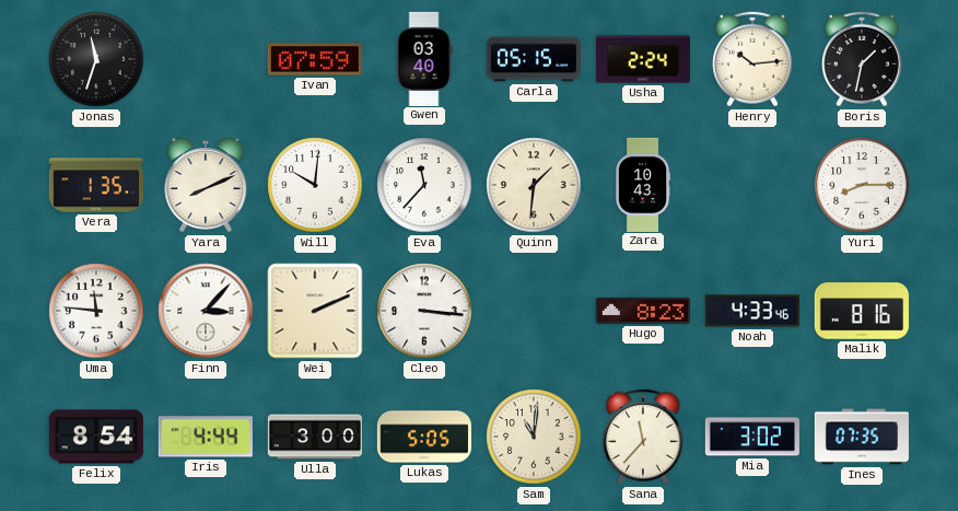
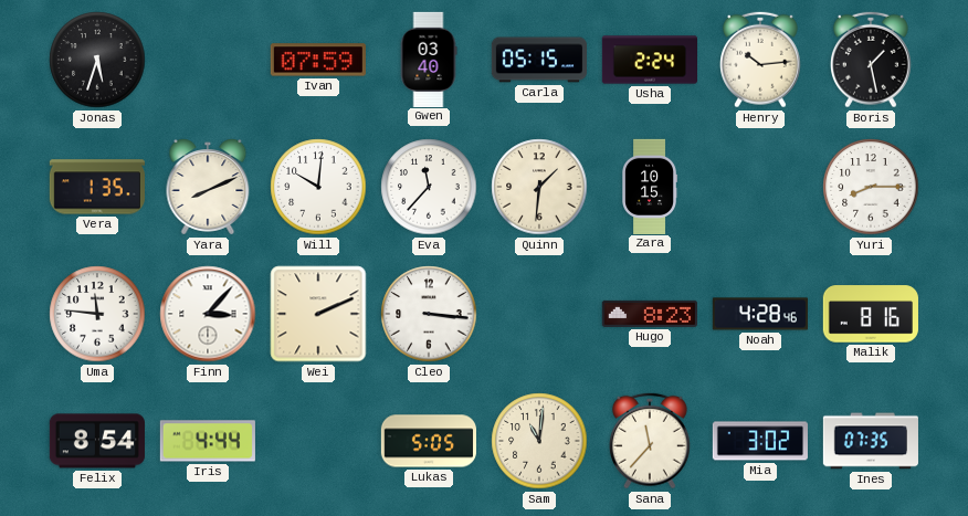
Jonas: 11:33 -> 5:33
Boris: 1:32 -> 1:28
Zara: 10:43 -> 10:15
Noah: 4:33 -> 4:28
Ulla: 3:00 -> none
